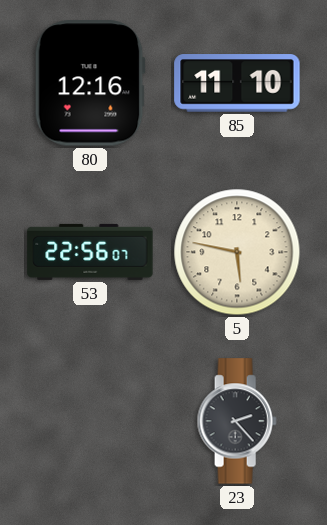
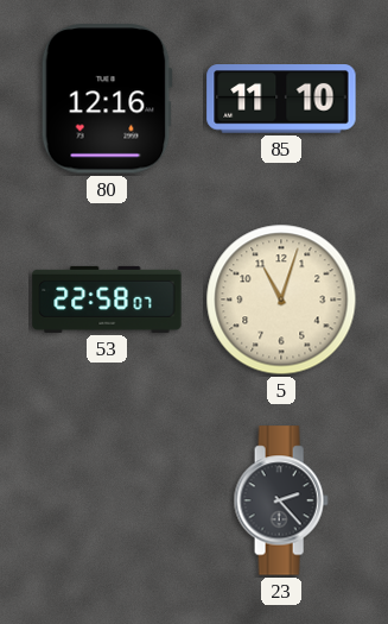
53: 22:56 -> 22:58
5: 5:47 -> 11:03
